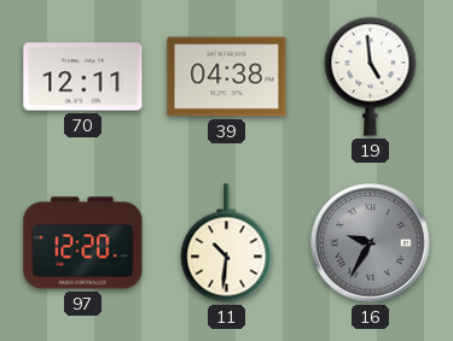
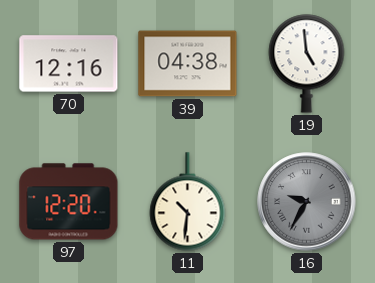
70: 12:11 -> 12:16
